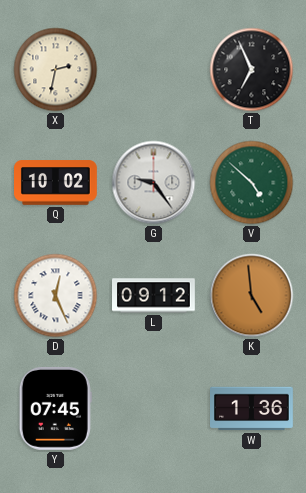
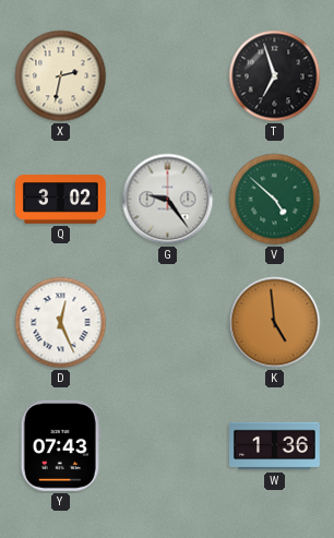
T: 6:56 -> 6:57
Q: 10:02 -> 3:02
L: 09:12 -> none
Y: 07:45 -> 07:43
